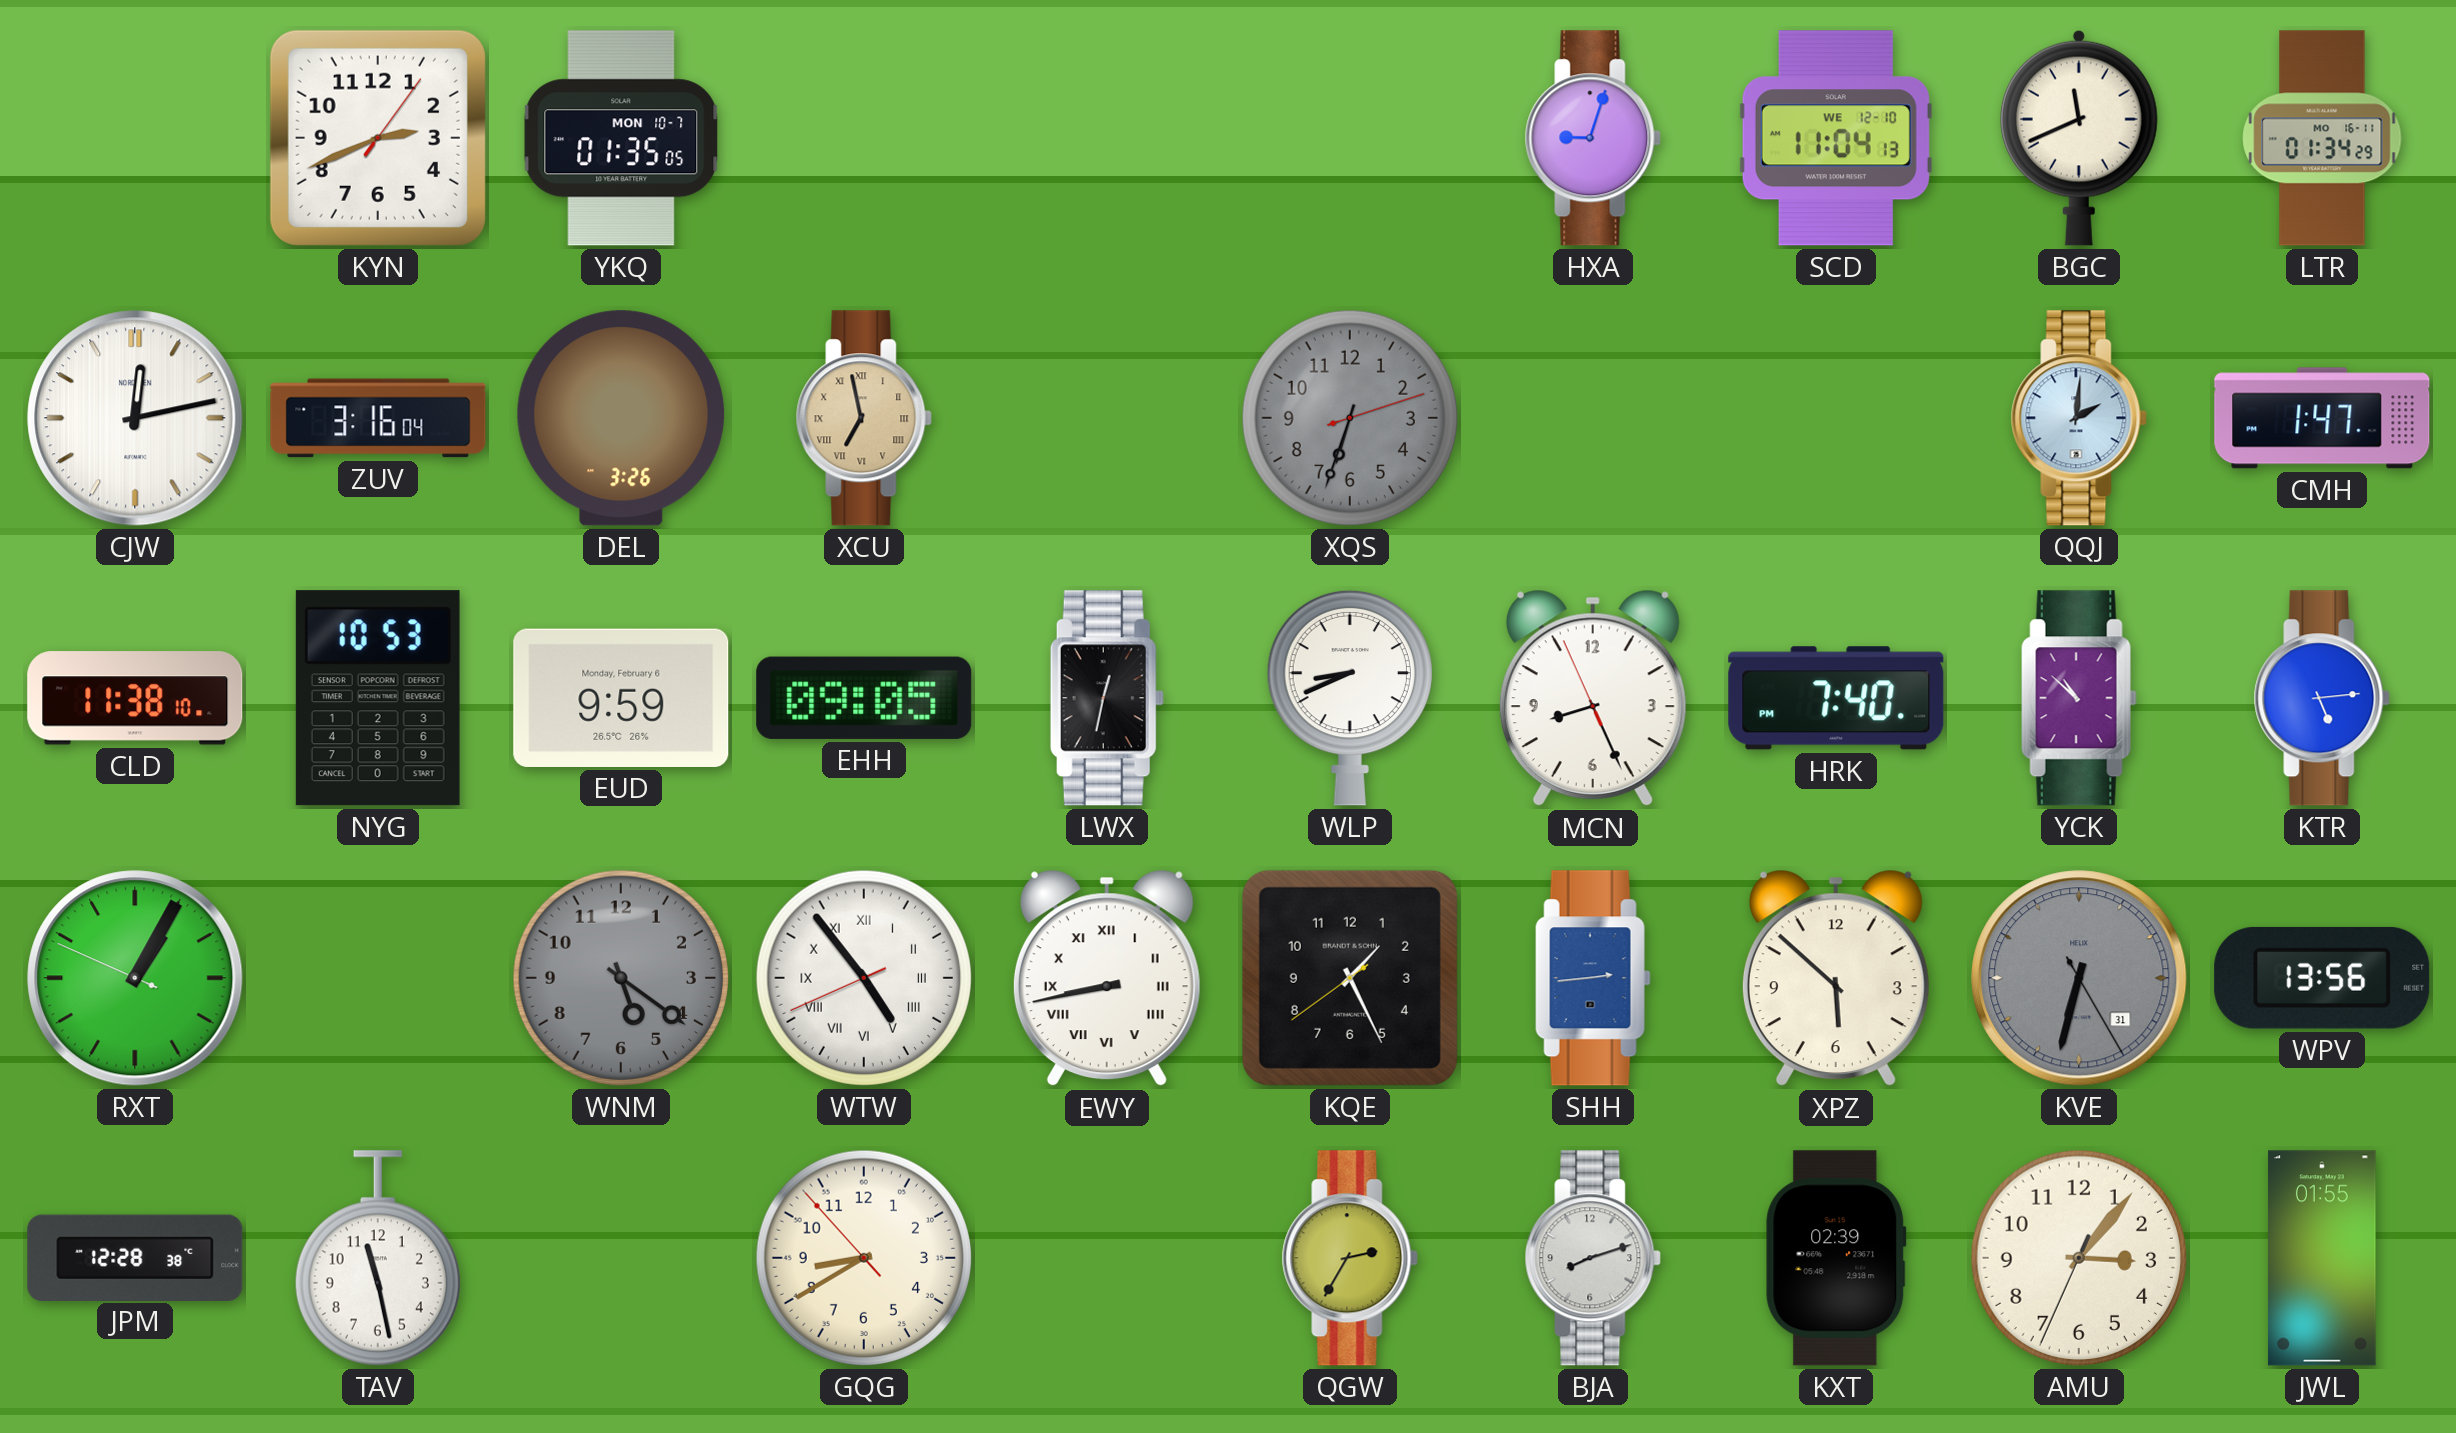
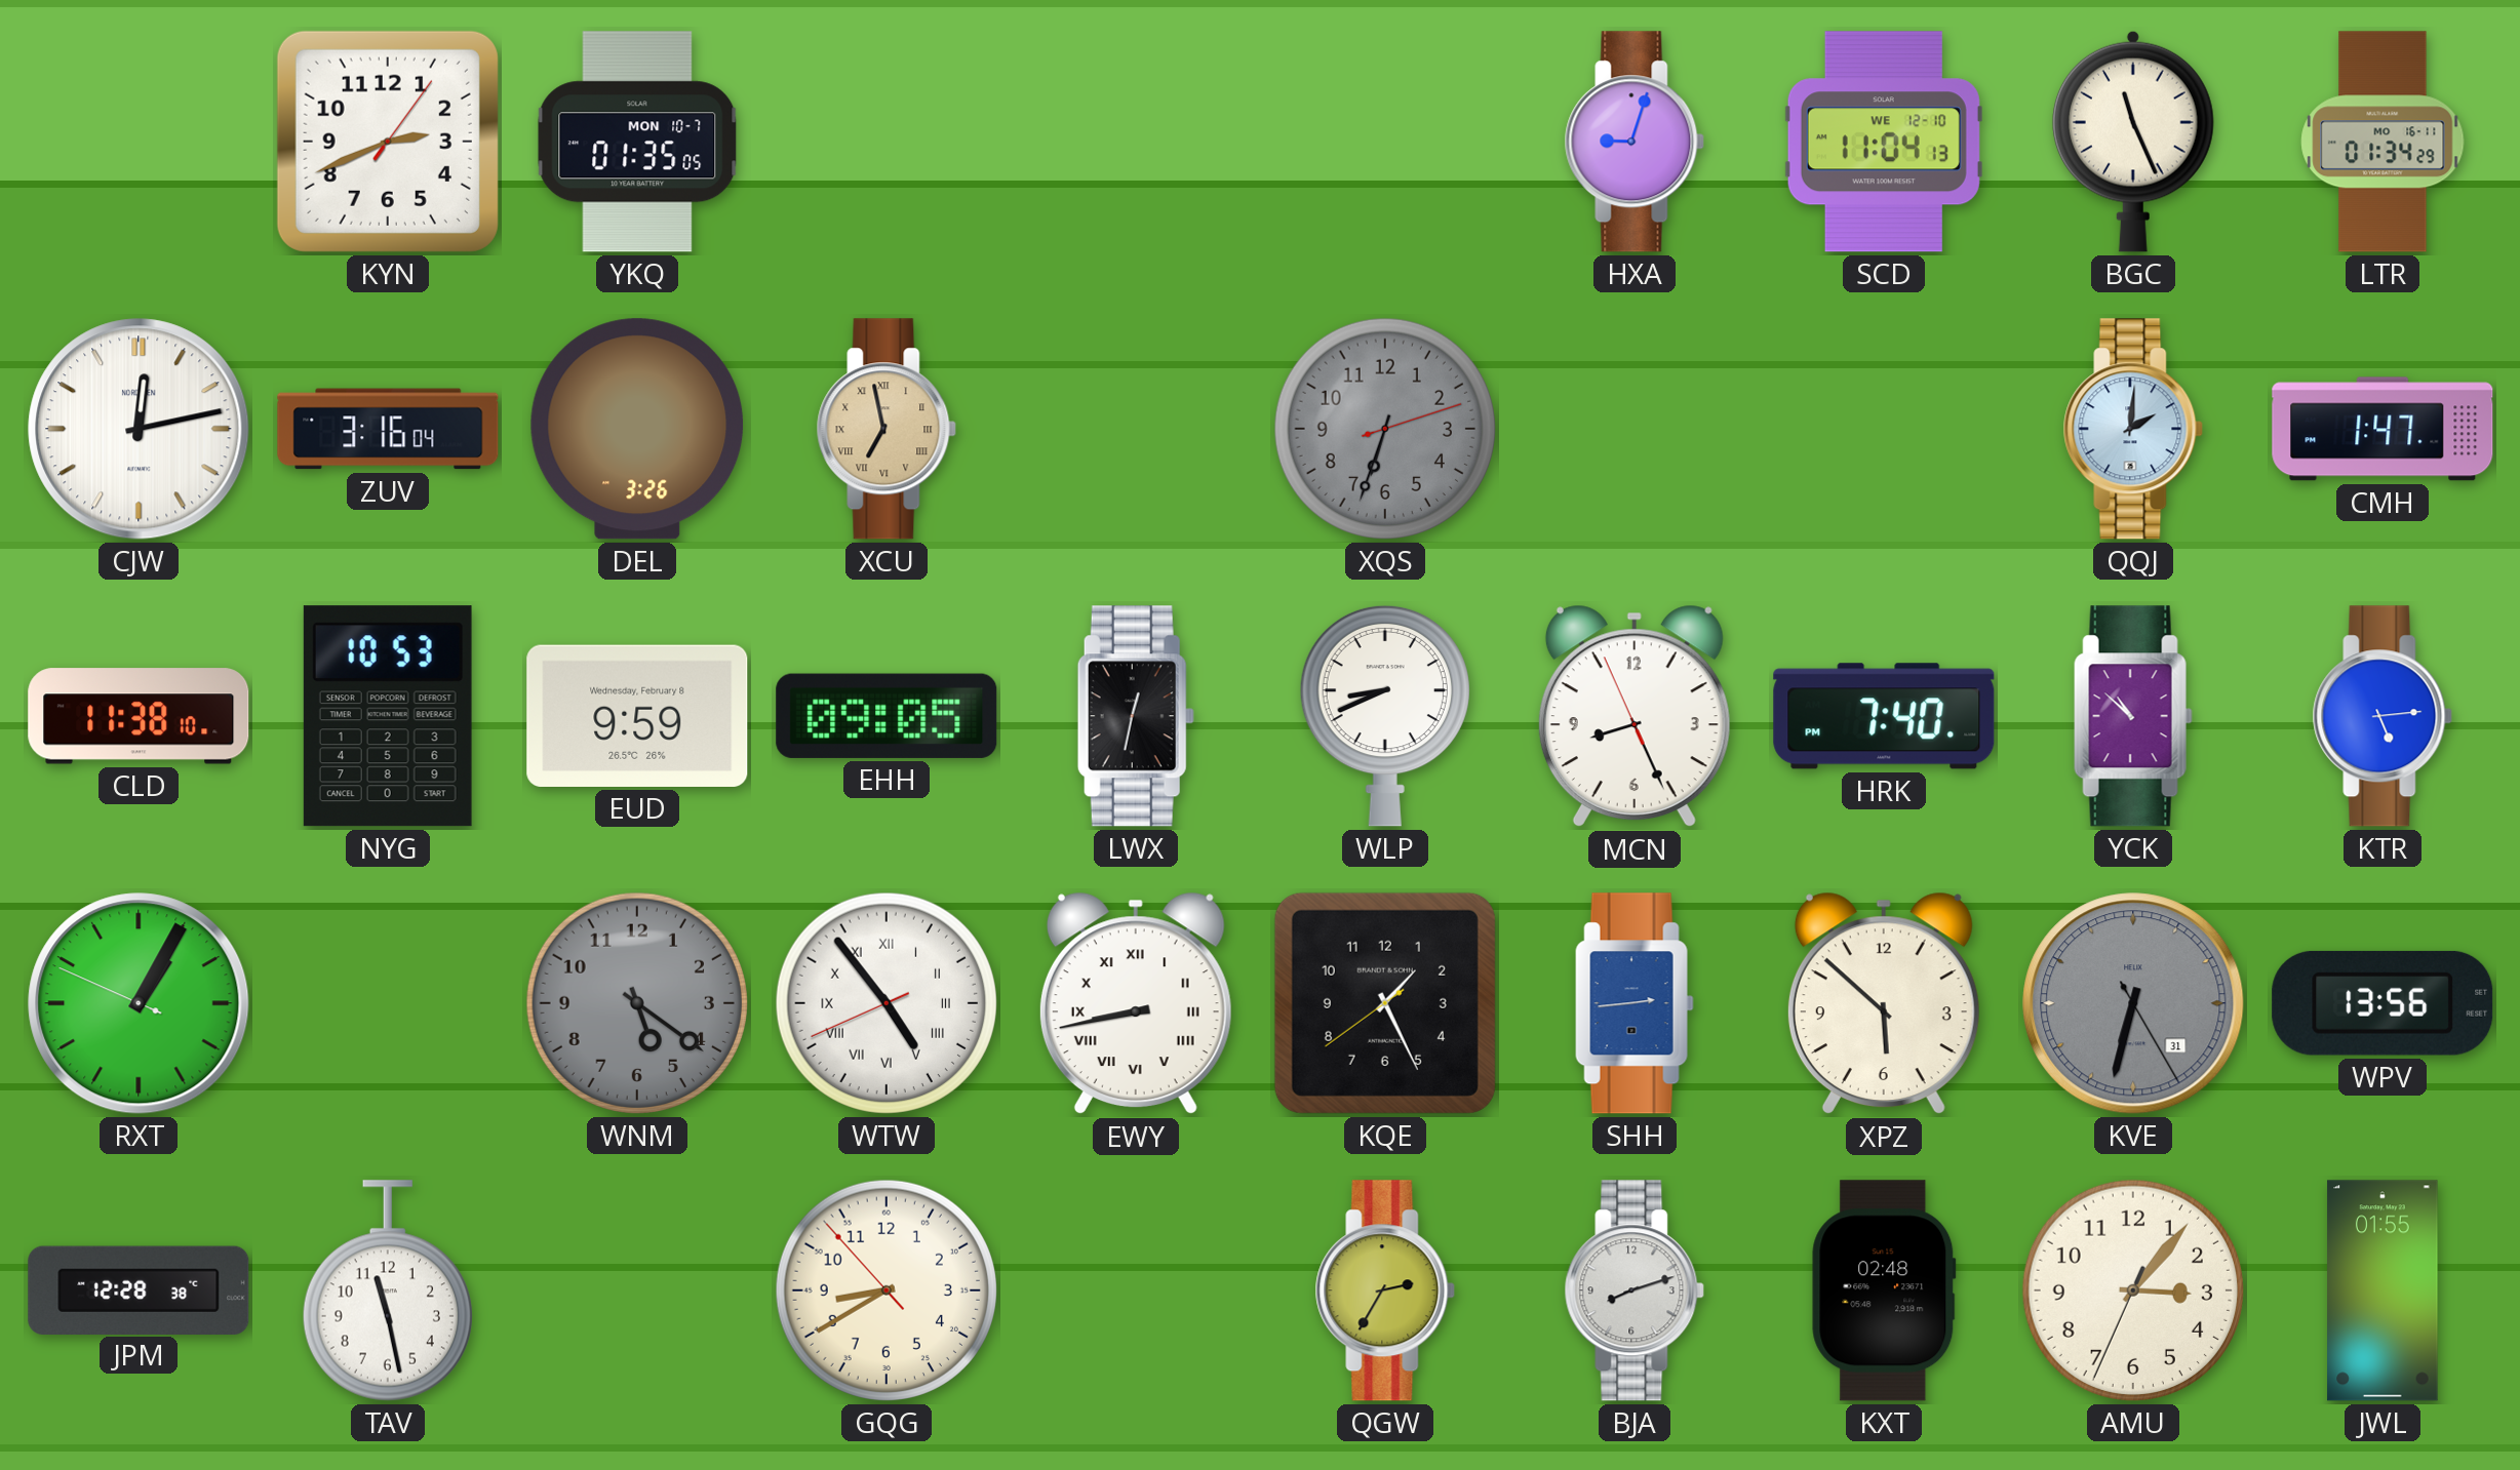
BGC: 11:41 -> 11:26
EUD date: Monday, February 6 -> Wednesday, February 8
KXT: 02:39 -> 02:48
